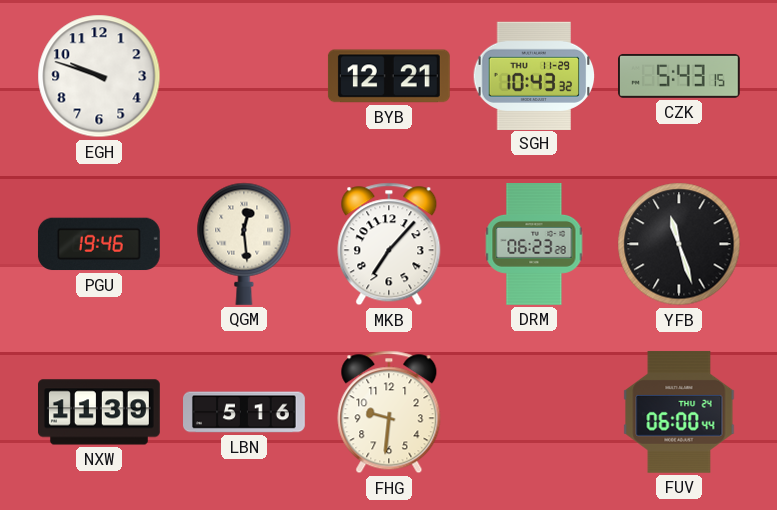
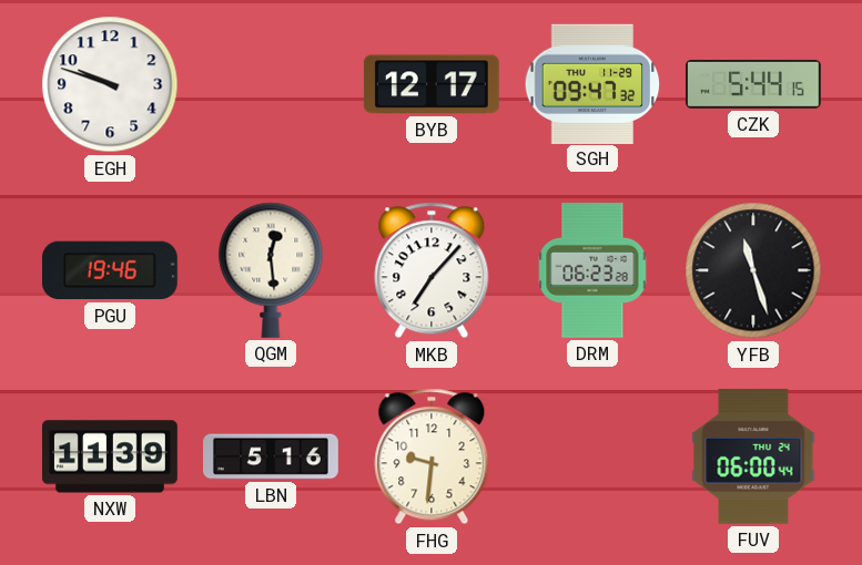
BYB: 12:21 -> 12:17
SGH: 10:43 -> 09:47
CZK: 5:43 -> 5:44
